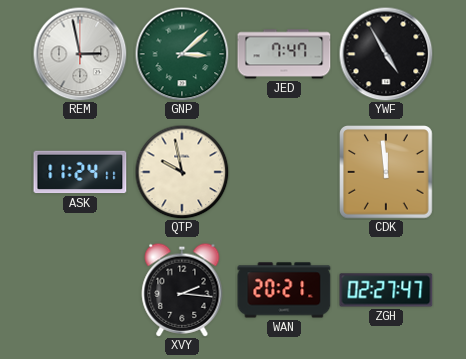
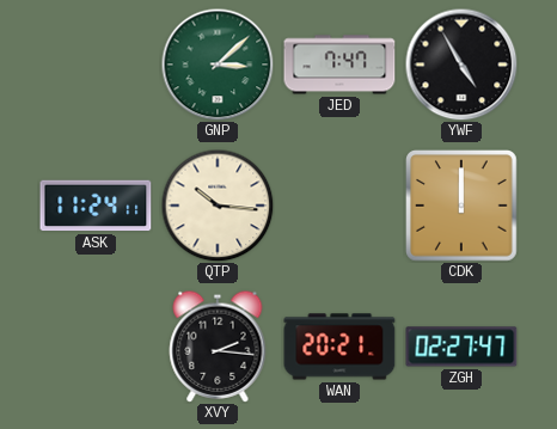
REM: 2:58 -> none
QTP: 9:58 -> 10:16
CDK: 11:59 -> 12:00
